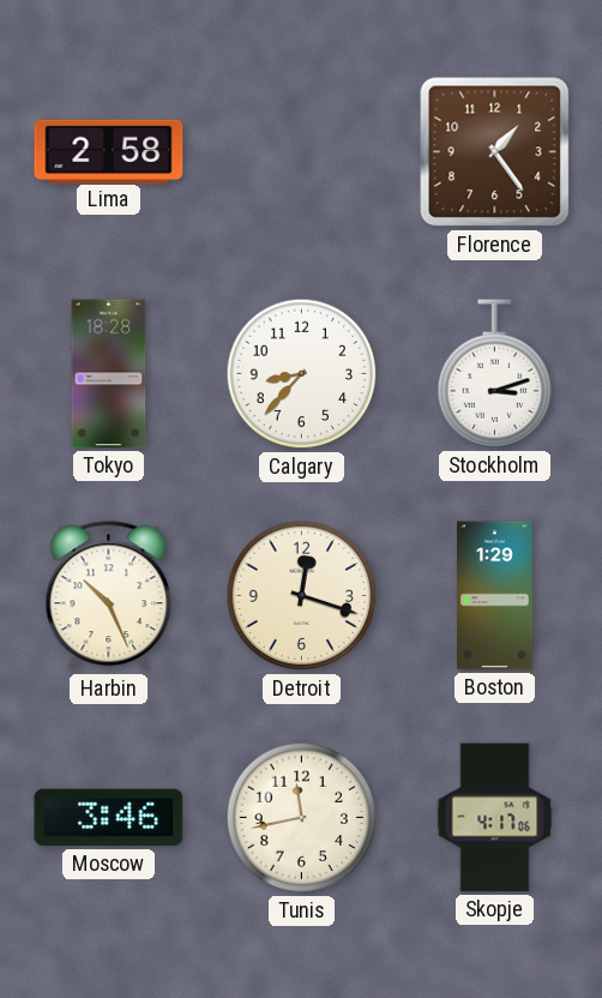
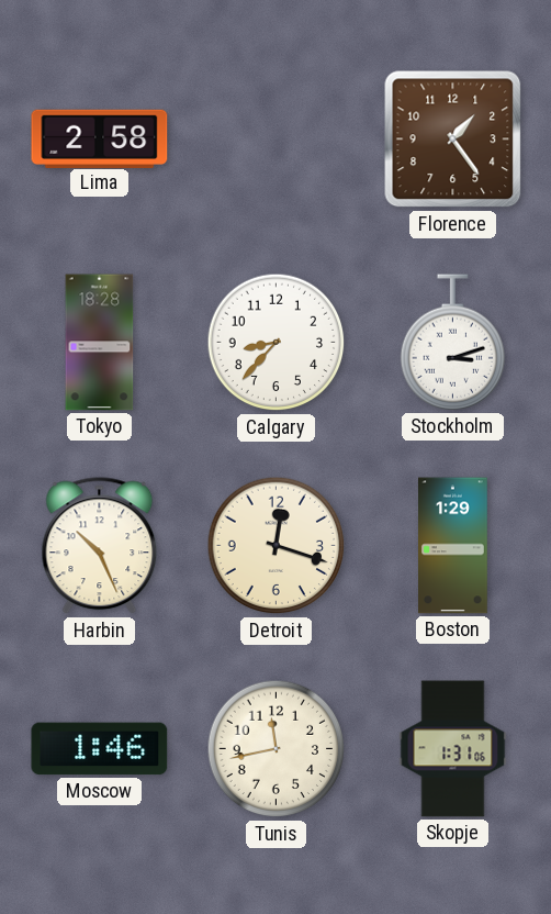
Moscow: 3:46 -> 1:46
Skopje: 4:17 -> 1:31
